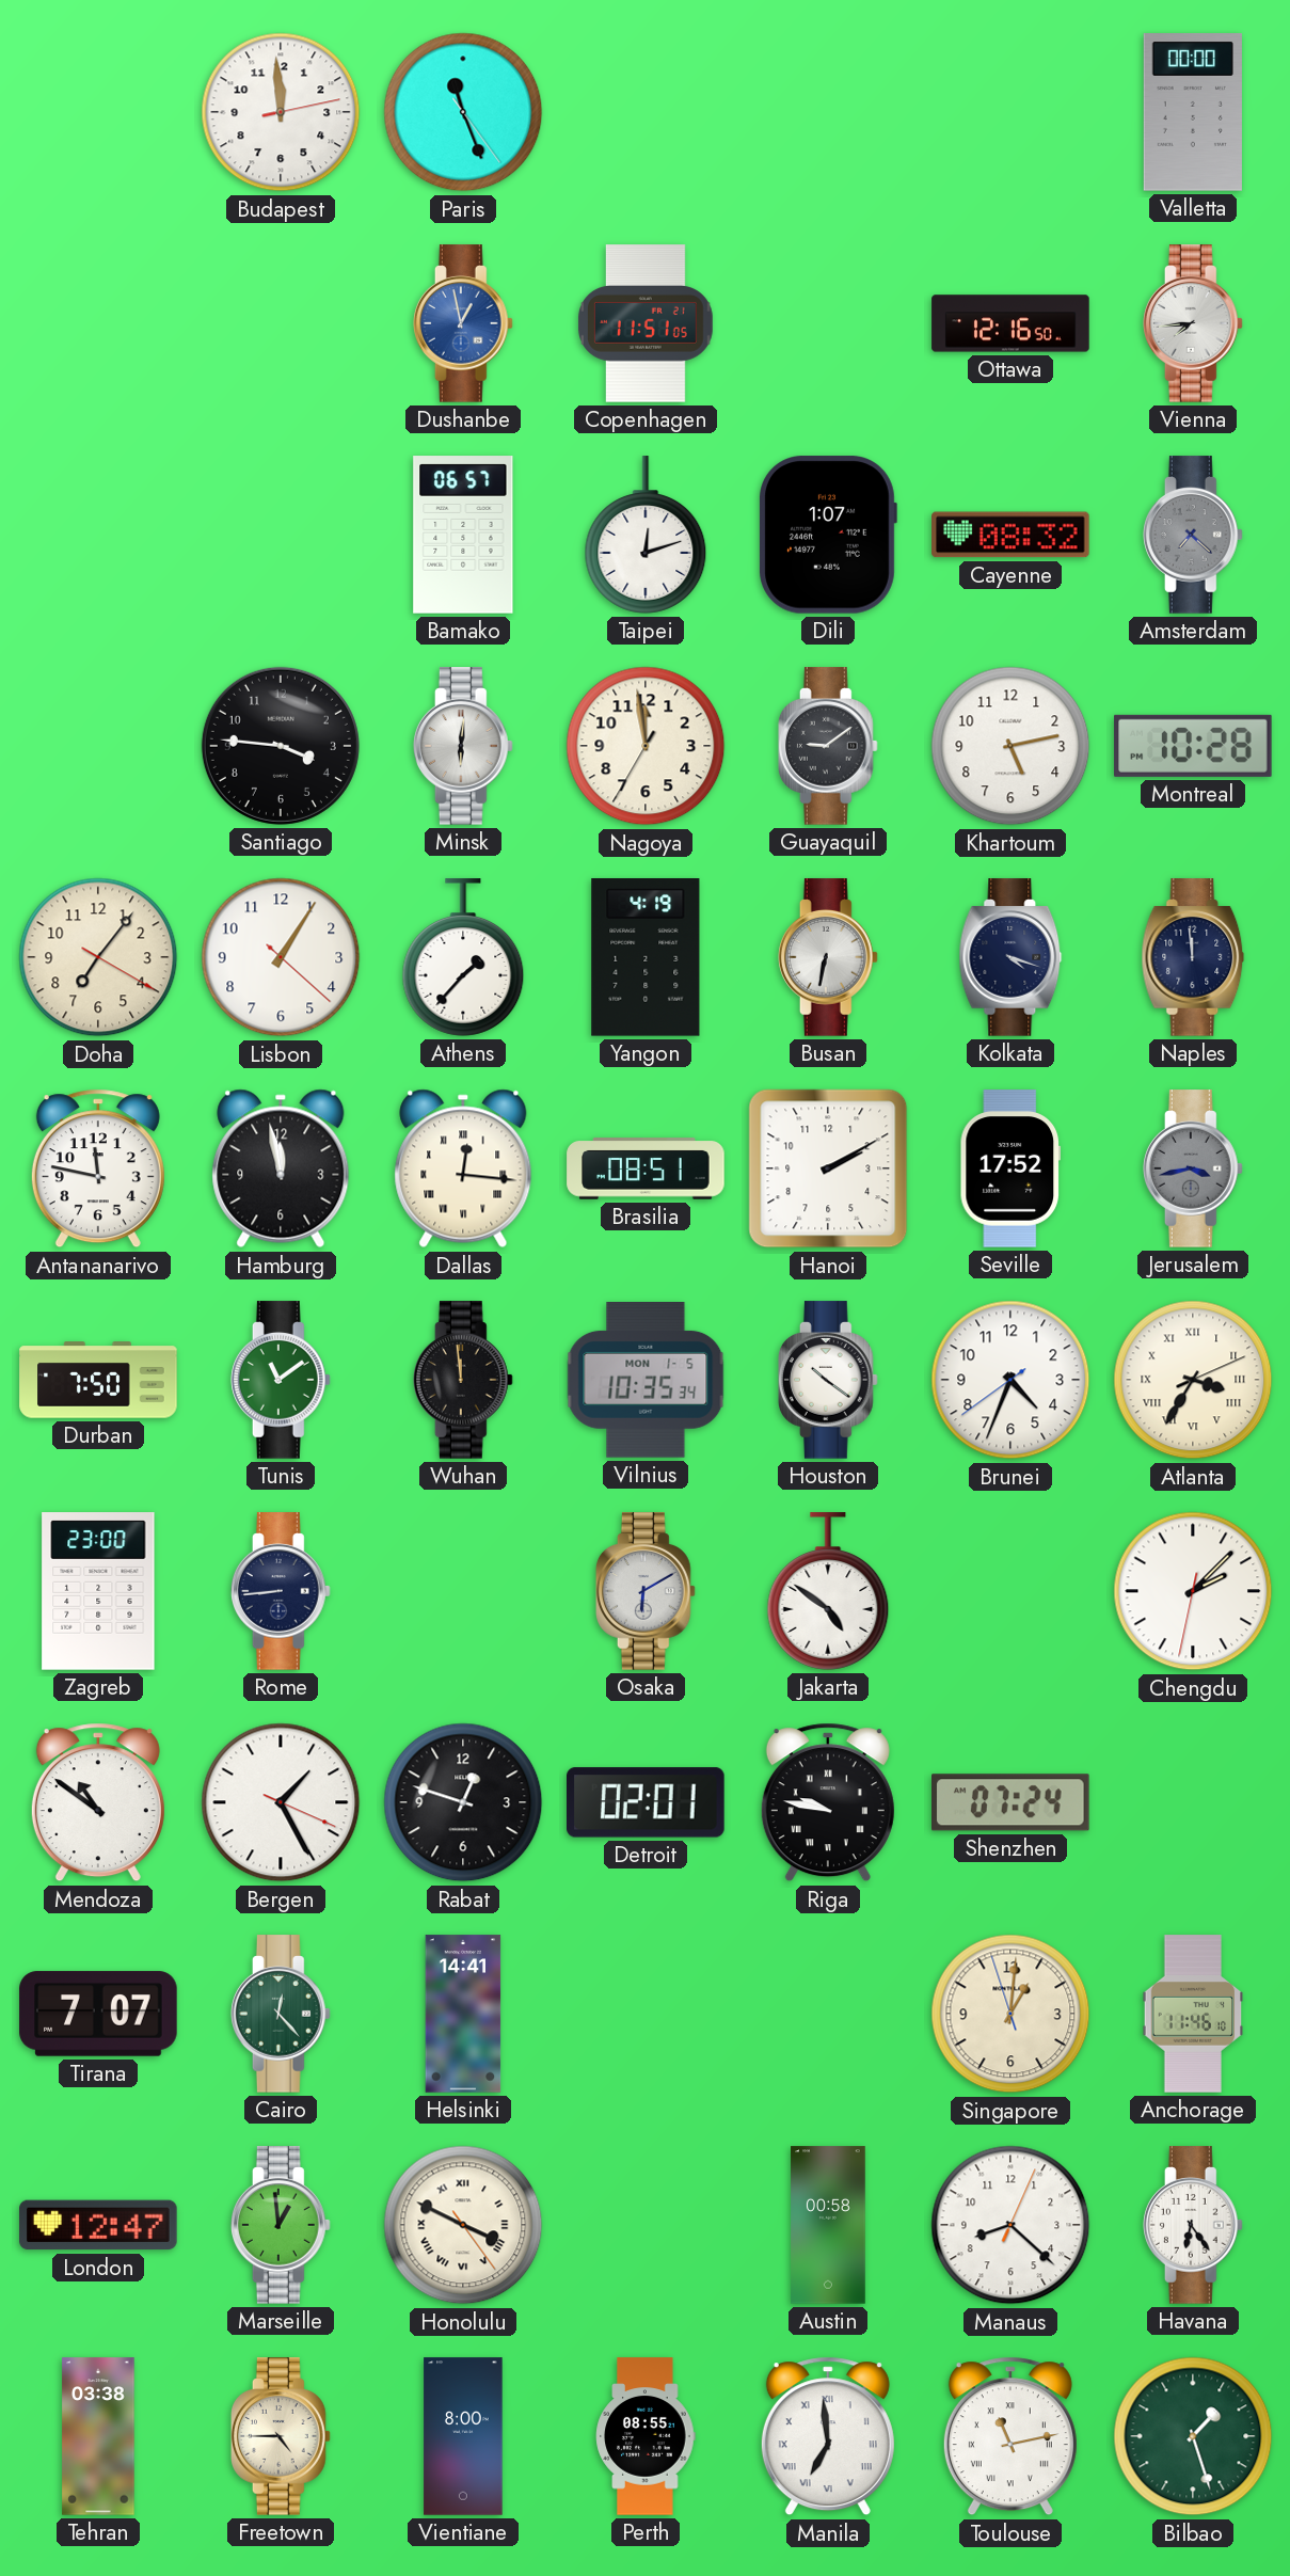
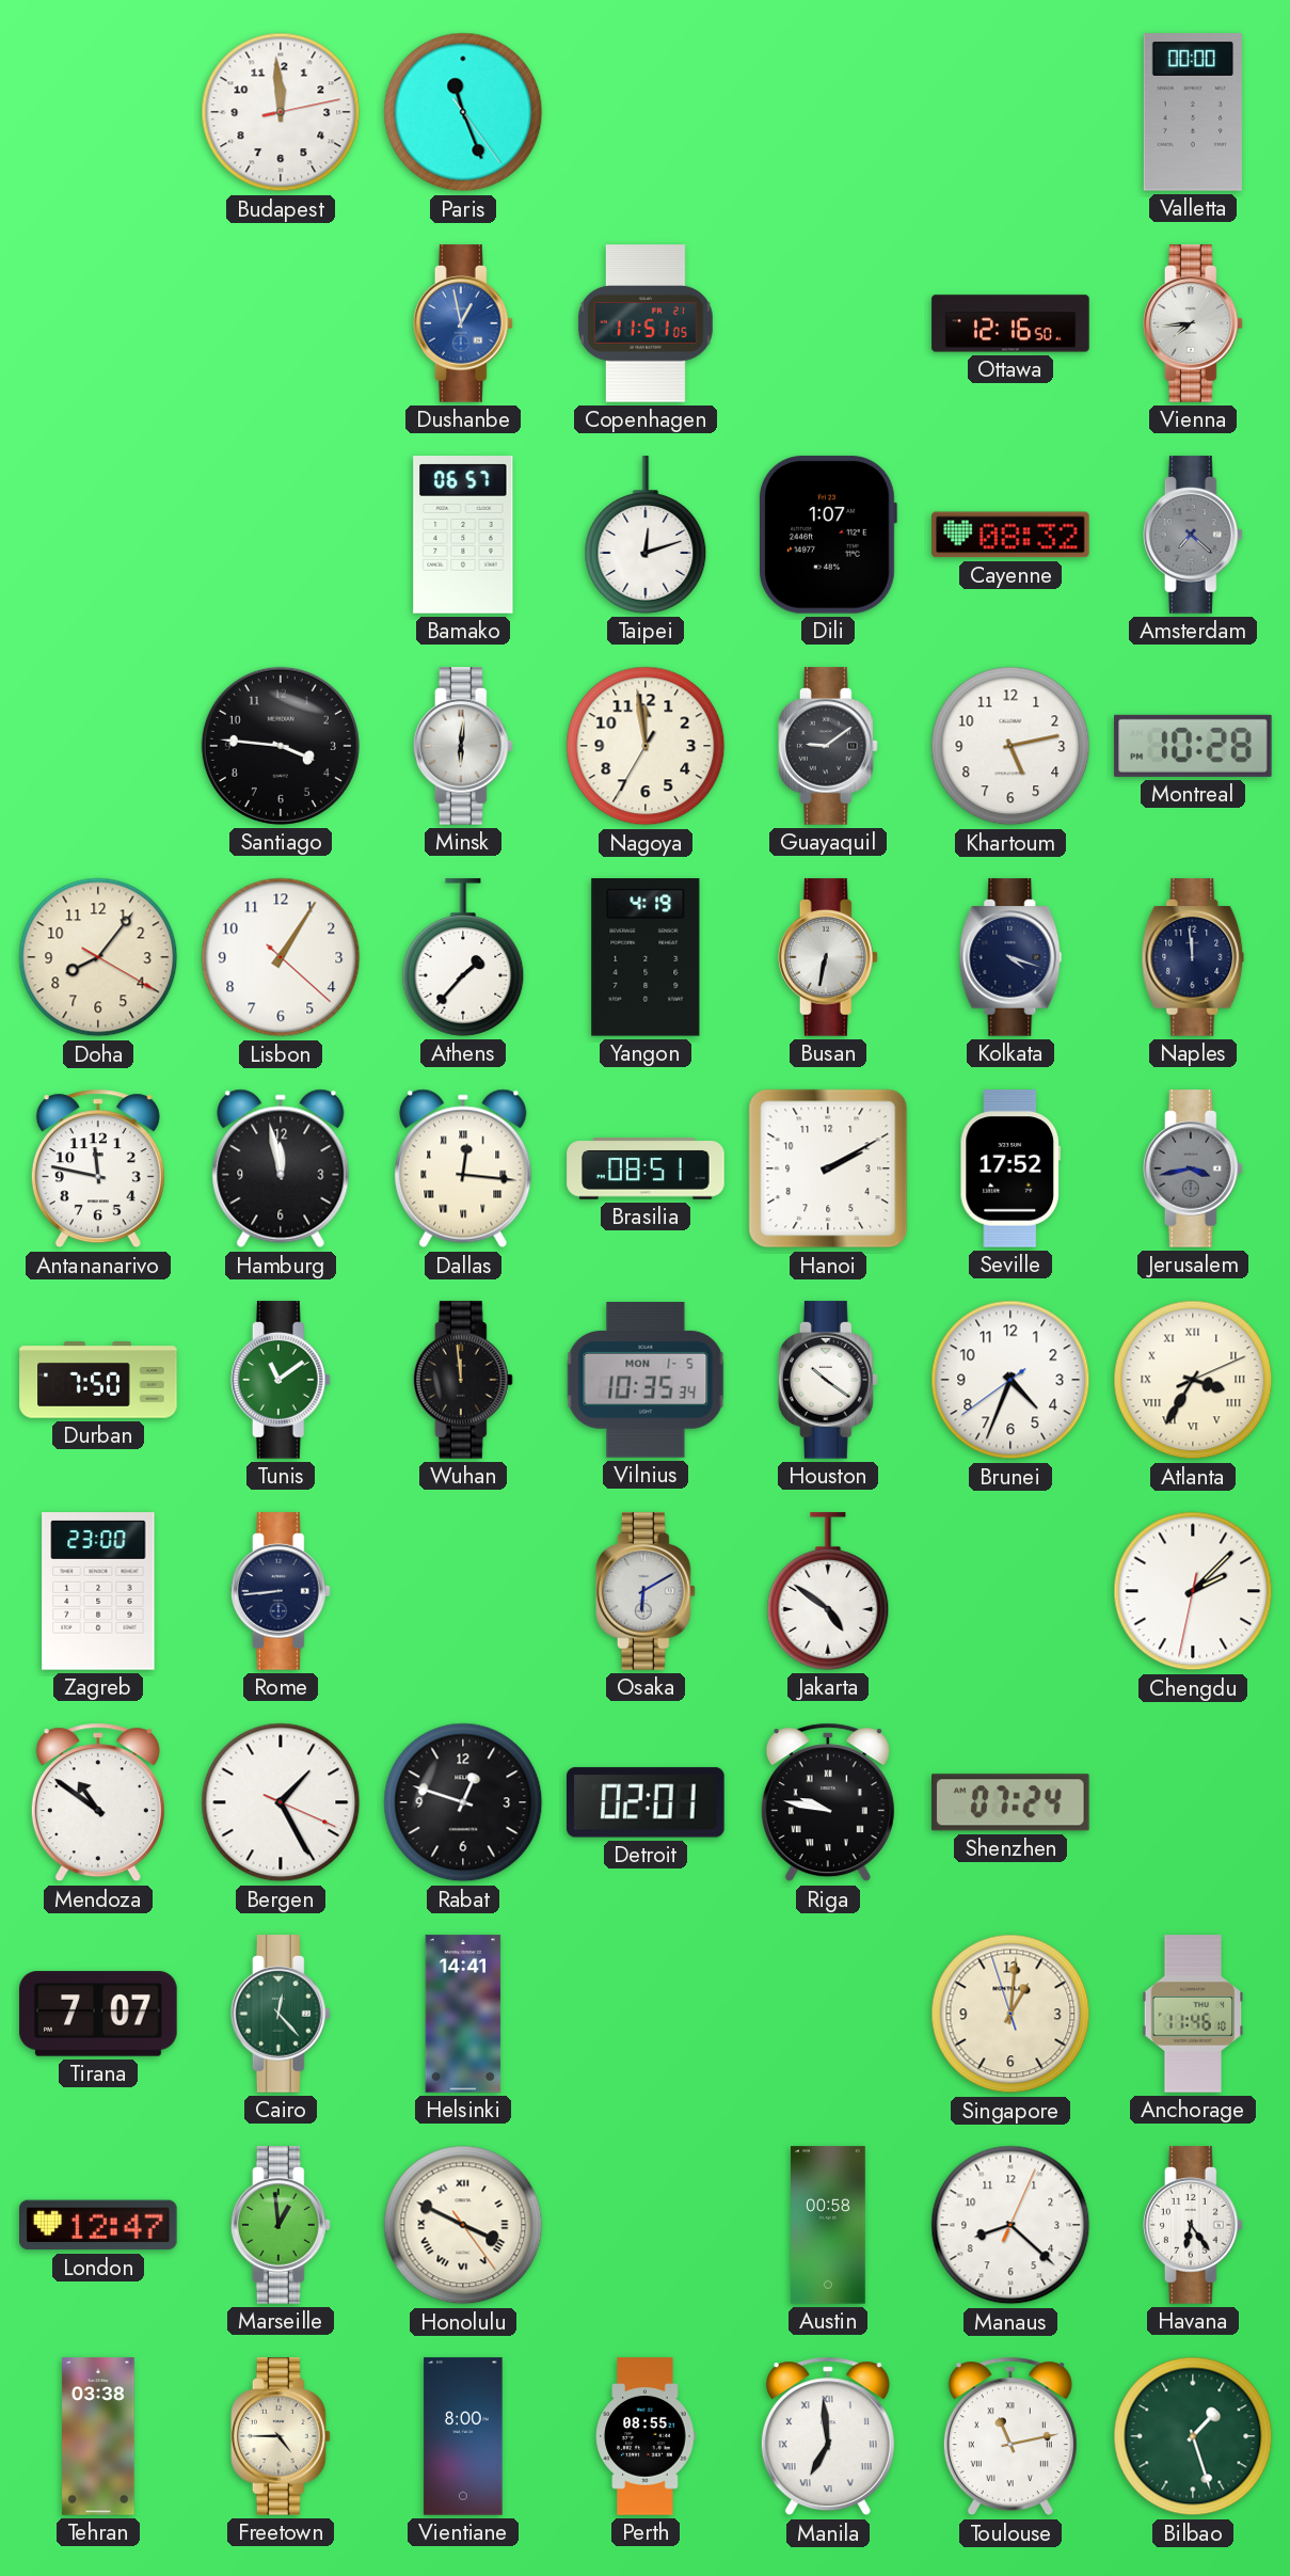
Doha: 7:06 -> 8:06
